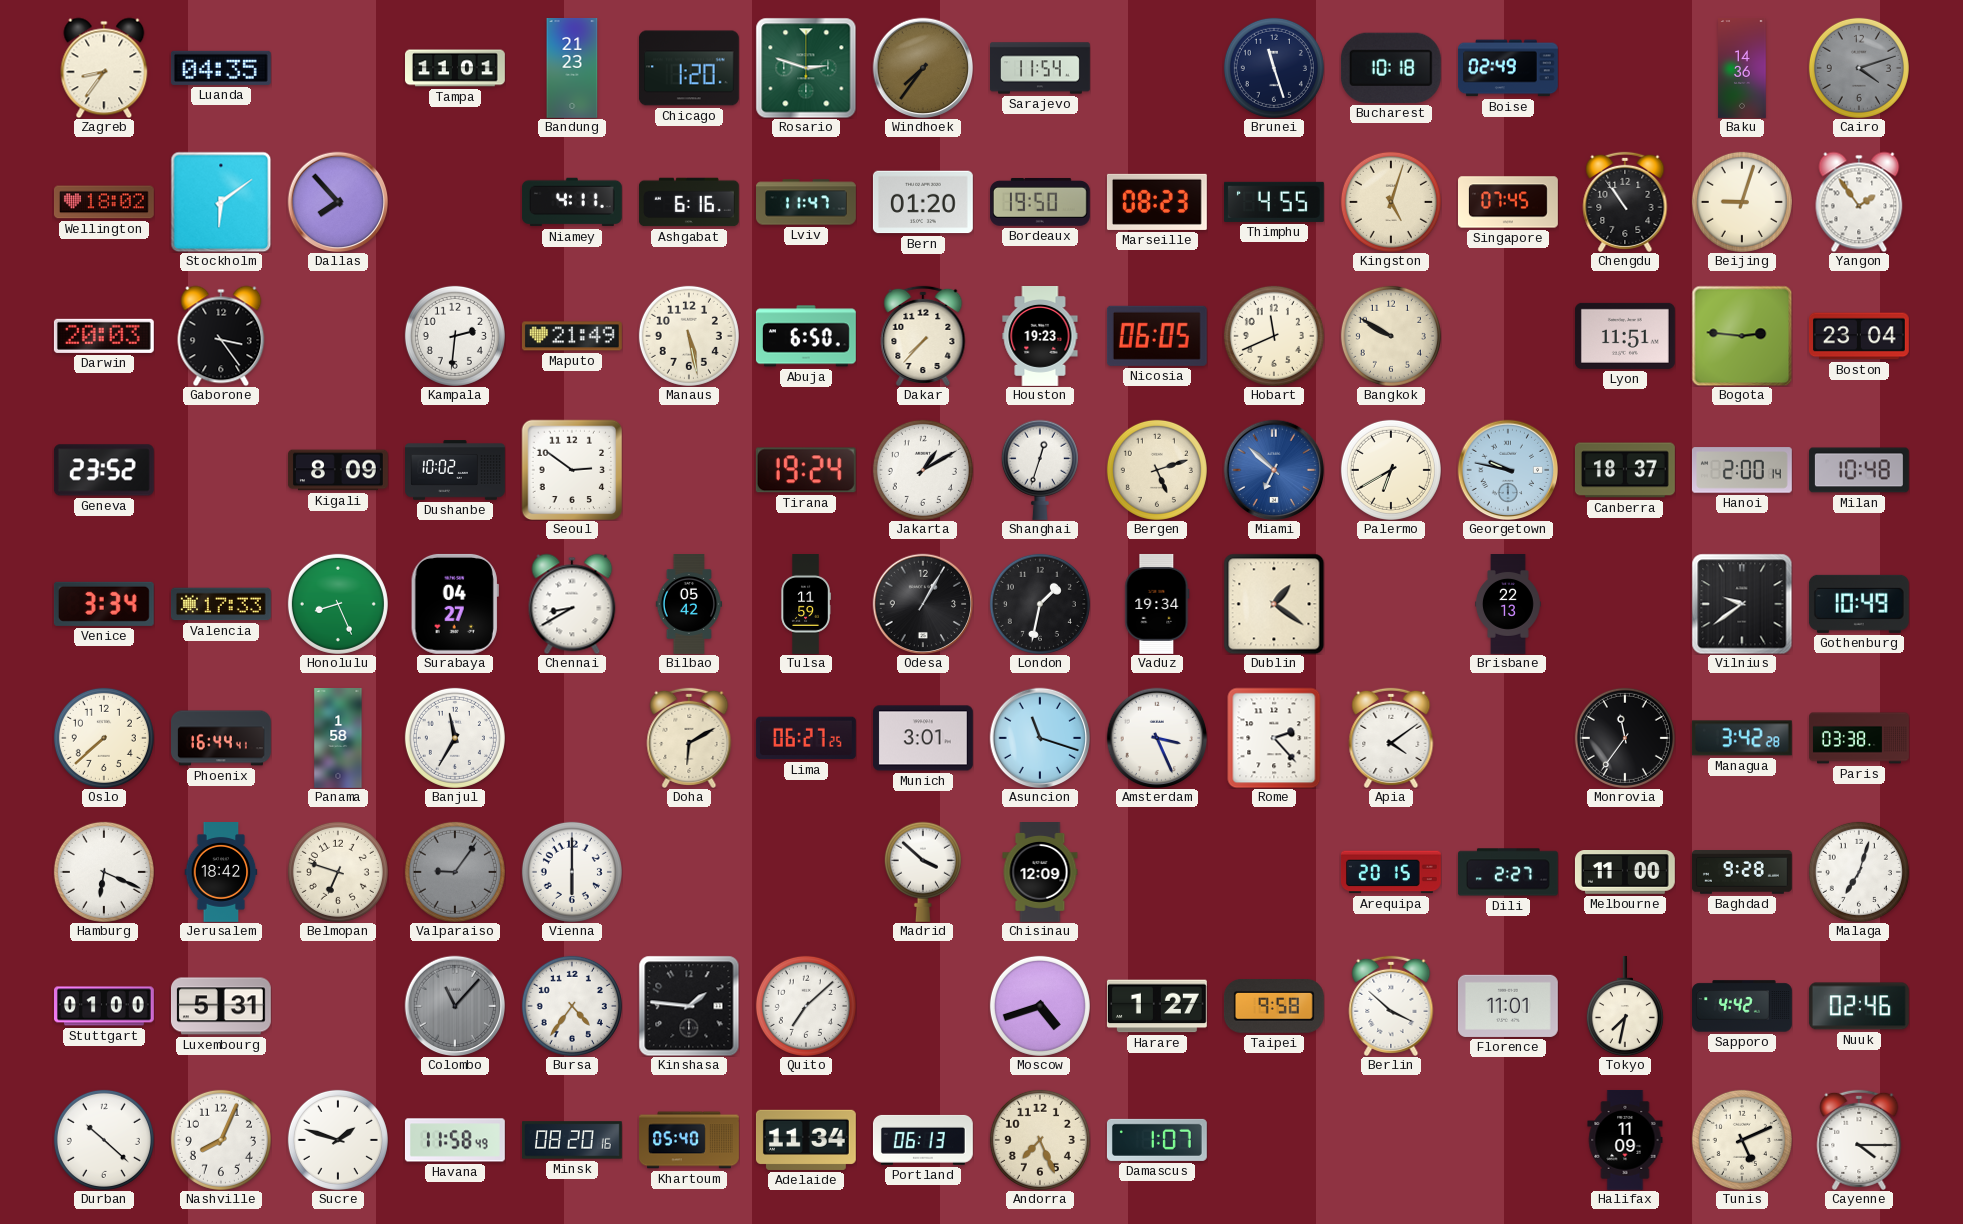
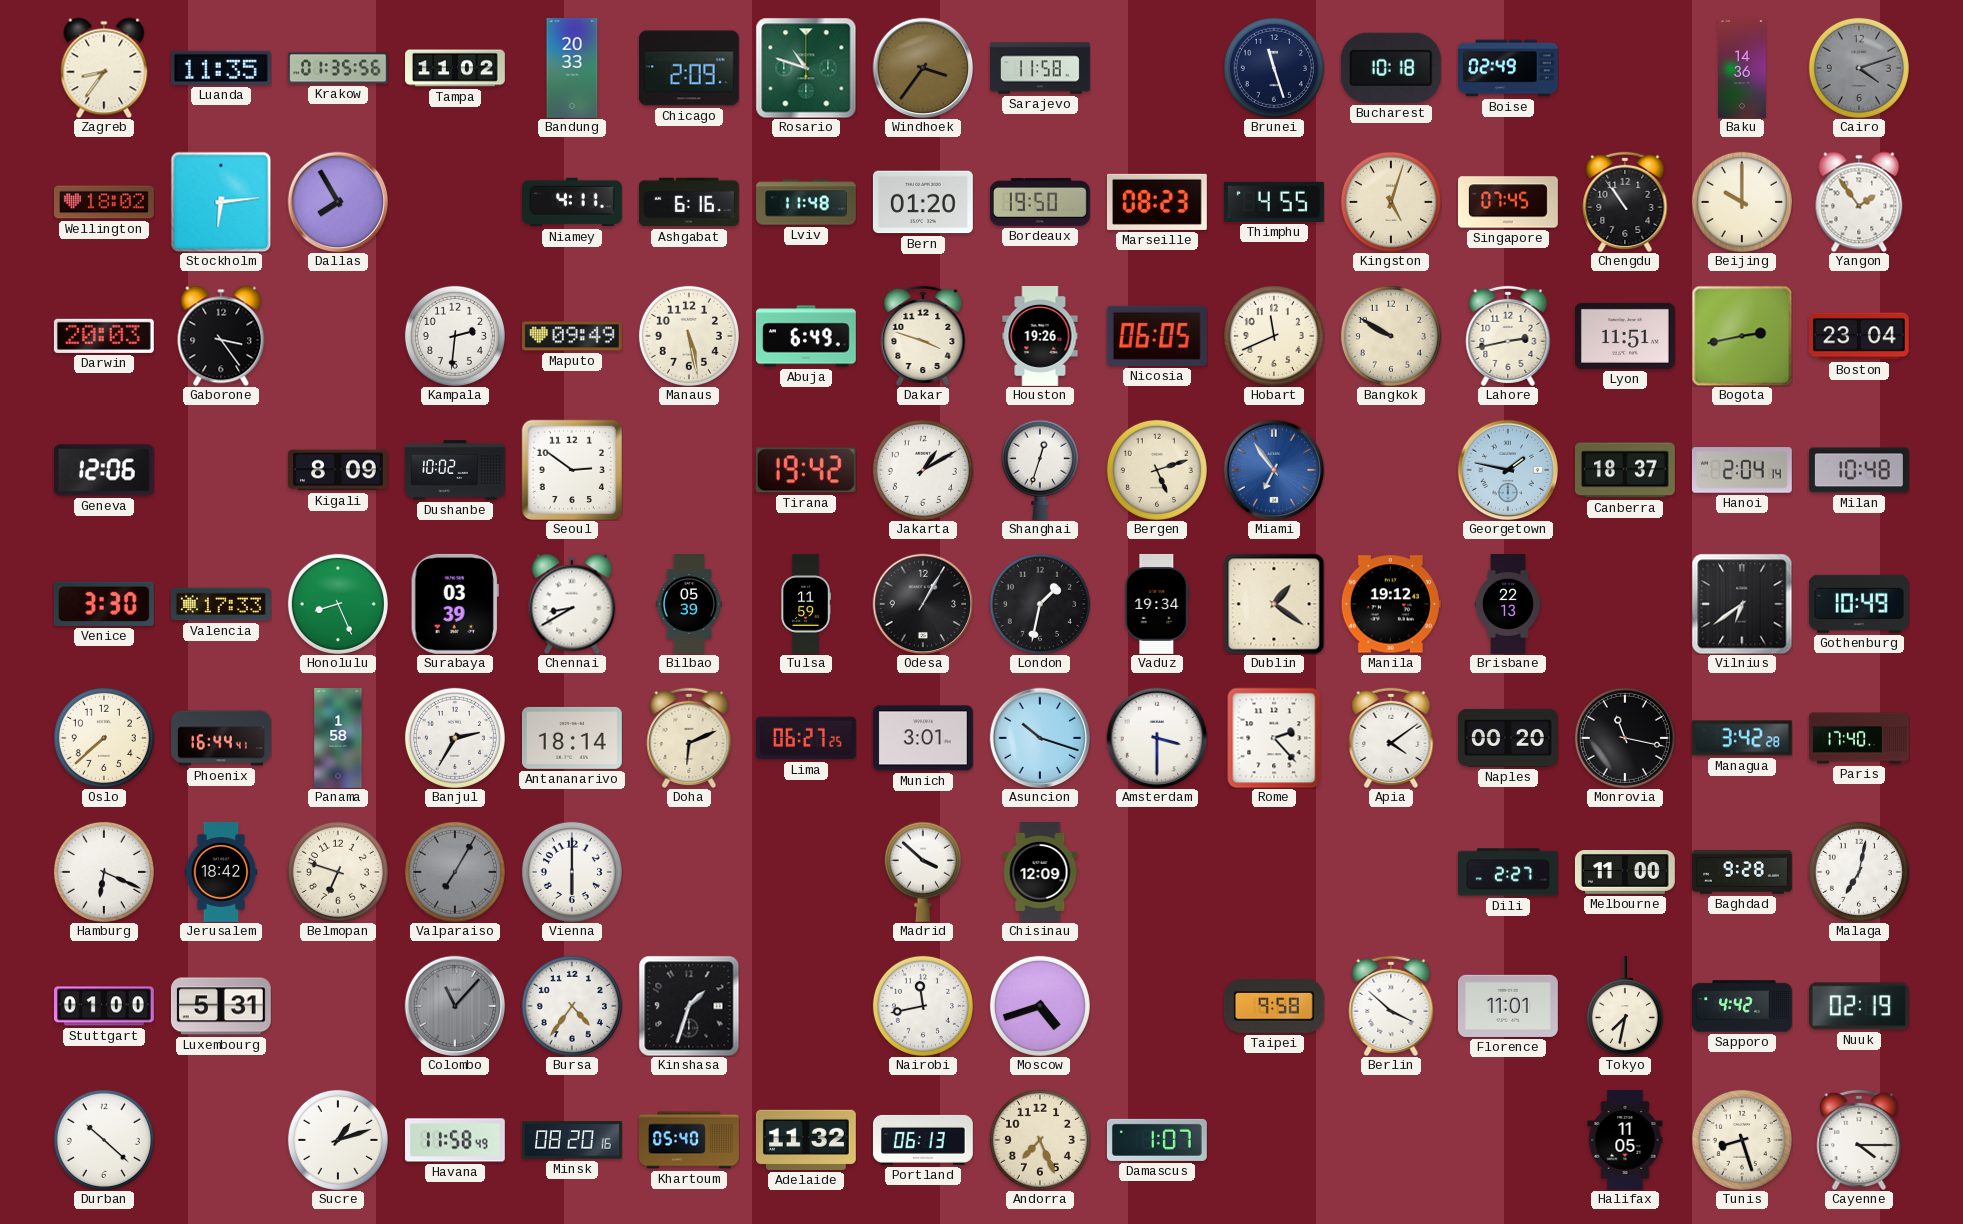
Luanda: 04:35 -> 11:35
Krakow: none -> 01:35
Tampa: 11:01 -> 11:02
Bandung: 21:23 -> 20:33
Chicago: 1:20 -> 2:09
Rosario: 2:48 -> 10:48
Windhoek: 7:36 -> 3:36
Sarajevo: 11:54 -> 11:58
Stockholm: 6:09 -> 6:14
Dallas: 7:53 -> 7:55
Lviv: 11:47 -> 11:48
Beijing: 9:03 -> 10:00
Maputo: 21:49 -> 09:49
Abuja: 6:50 -> 6:49
Dakar: 7:37 -> 3:48
Houston: 19:23 -> 19:26
Lahore: none -> 2:43
Bogota: 2:46 -> 2:43
Geneva: 23:52 -> 12:06
Tirana: 19:24 -> 19:42
Miami: 6:52 -> 6:54
Palermo: 6:40 -> none
Georgetown: 9:47 -> 1:47
Hanoi: 2:00 -> 2:04
Venice: 3:34 -> 3:30
Surabaya: 04:27 -> 03:39
Bilbao: 05:42 -> 05:39
Manila: none -> 19:12
Vilnius: 9:39 -> 6:39
Banjul: 11:35 -> 2:35
Antananarivo: none -> 18:14
Doha: 6:10 -> 6:11
Asuncion: 11:18 -> 10:18
Amsterdam: 3:26 -> 3:30
Naples: none -> 00:20
Monrovia: 11:36 -> 11:17
Paris: 03:38 -> 17:40
Valparaiso: 9:06 -> 7:05
Arequipa: 20:15 -> none
Malaga: 7:03 -> 7:02
Kinshasa: 1:46 -> 1:33
Quito: 7:08 -> none
Nairobi: none -> 11:43
Harare: 1:27 -> none
Nuuk: 02:46 -> 02:19
Nashville: 8:04 -> none
Sucre: 1:48 -> 1:12
Adelaide: 11:34 -> 11:32
Halifax: 11:09 -> 11:05
Tunis: 5:11 -> 8:27
